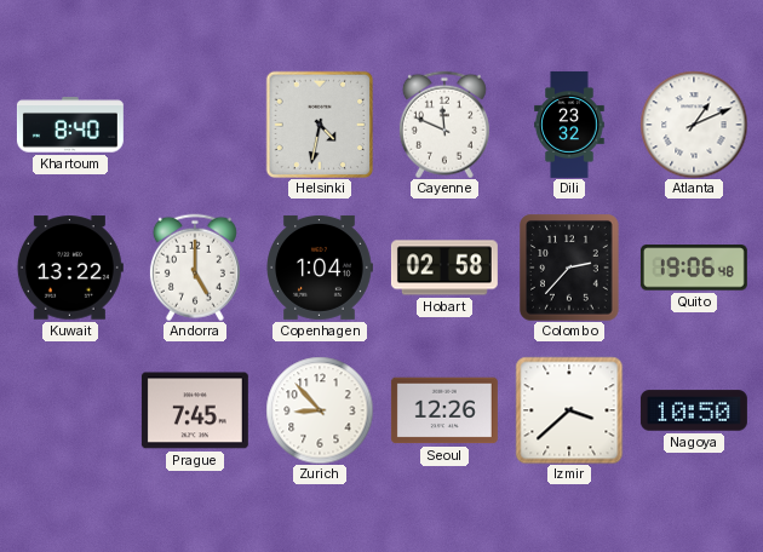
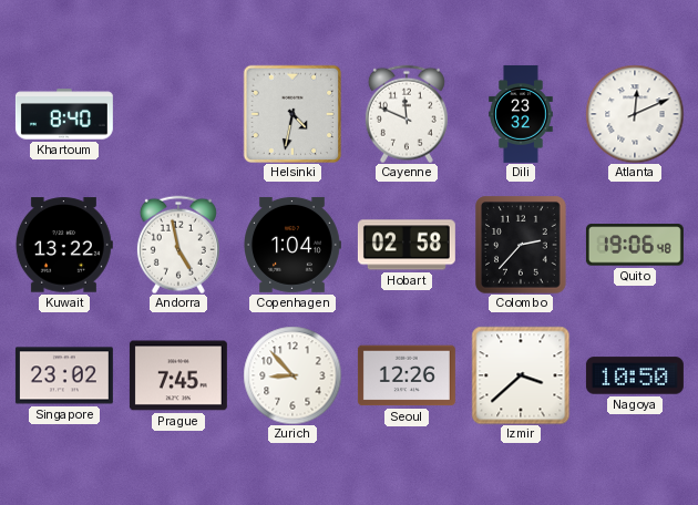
Atlanta: 1:11 -> 12:11
Andorra: 5:00 -> 4:58
Singapore: none -> 23:02
